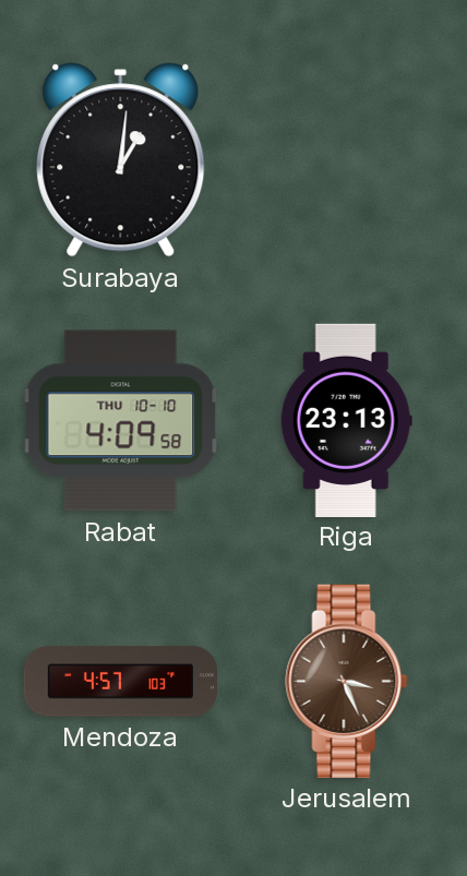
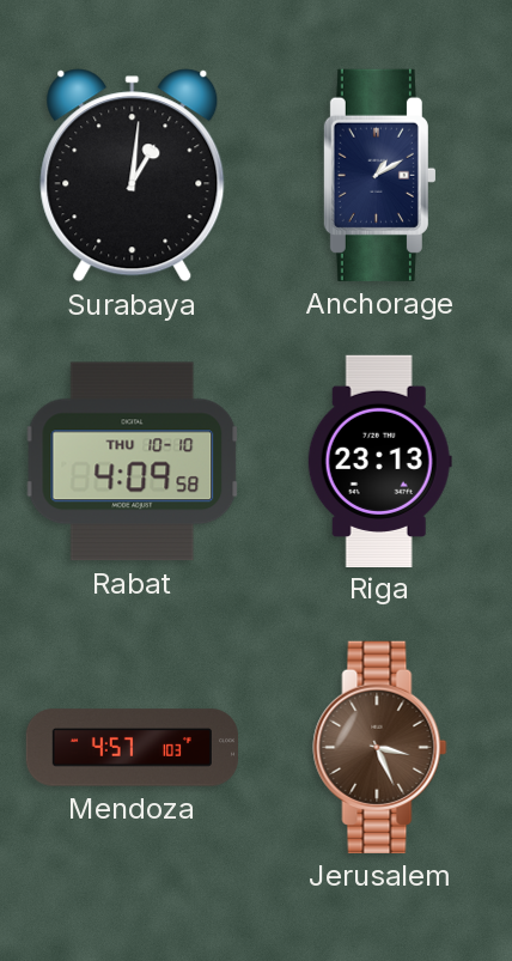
Anchorage: none -> 1:10
